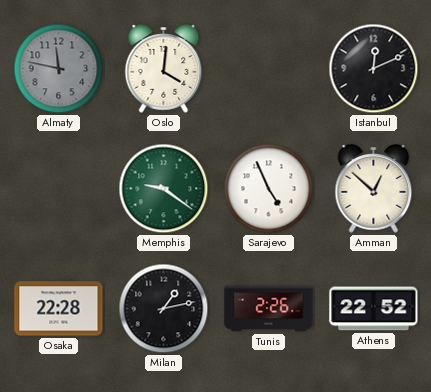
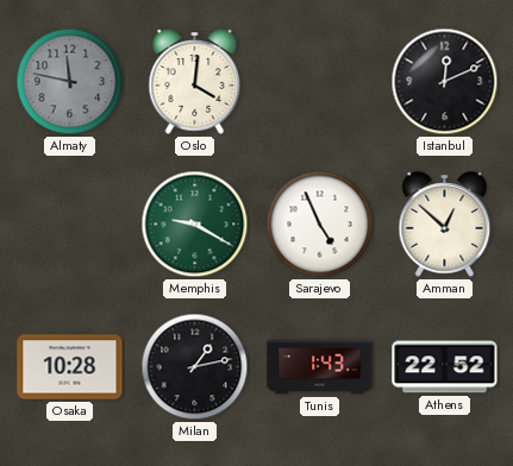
Memphis: 9:21 -> 9:20
Osaka: 22:28 -> 10:28
Tunis: 2:26 -> 1:43
